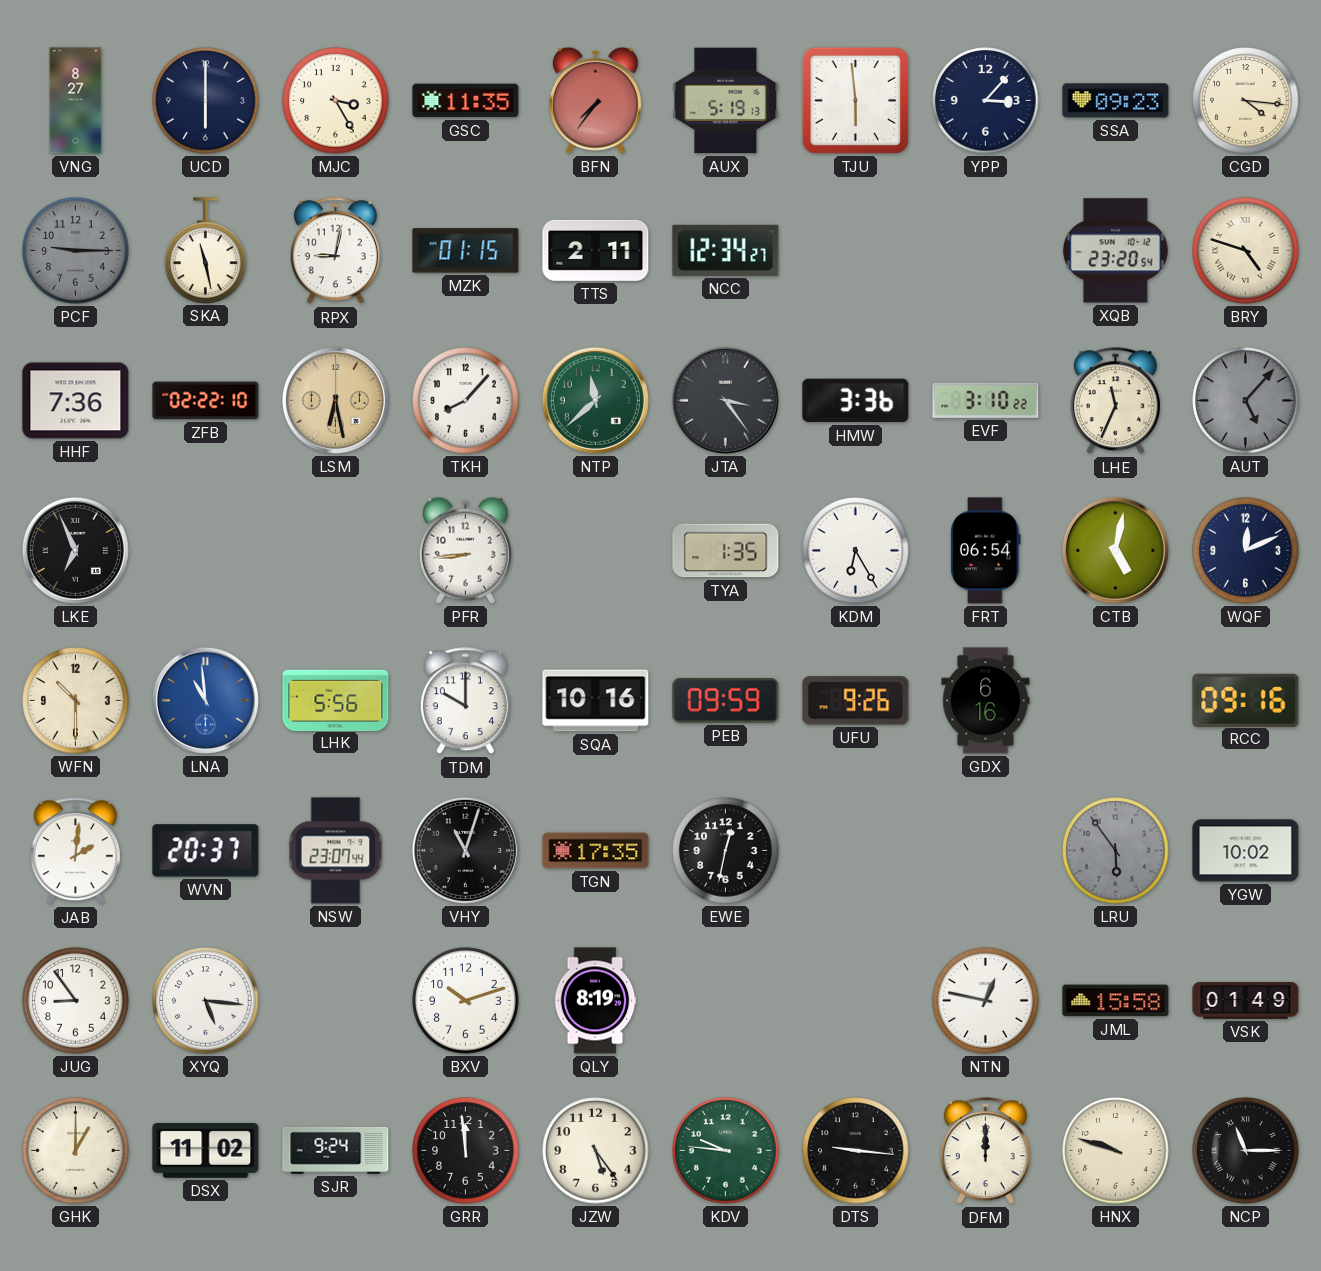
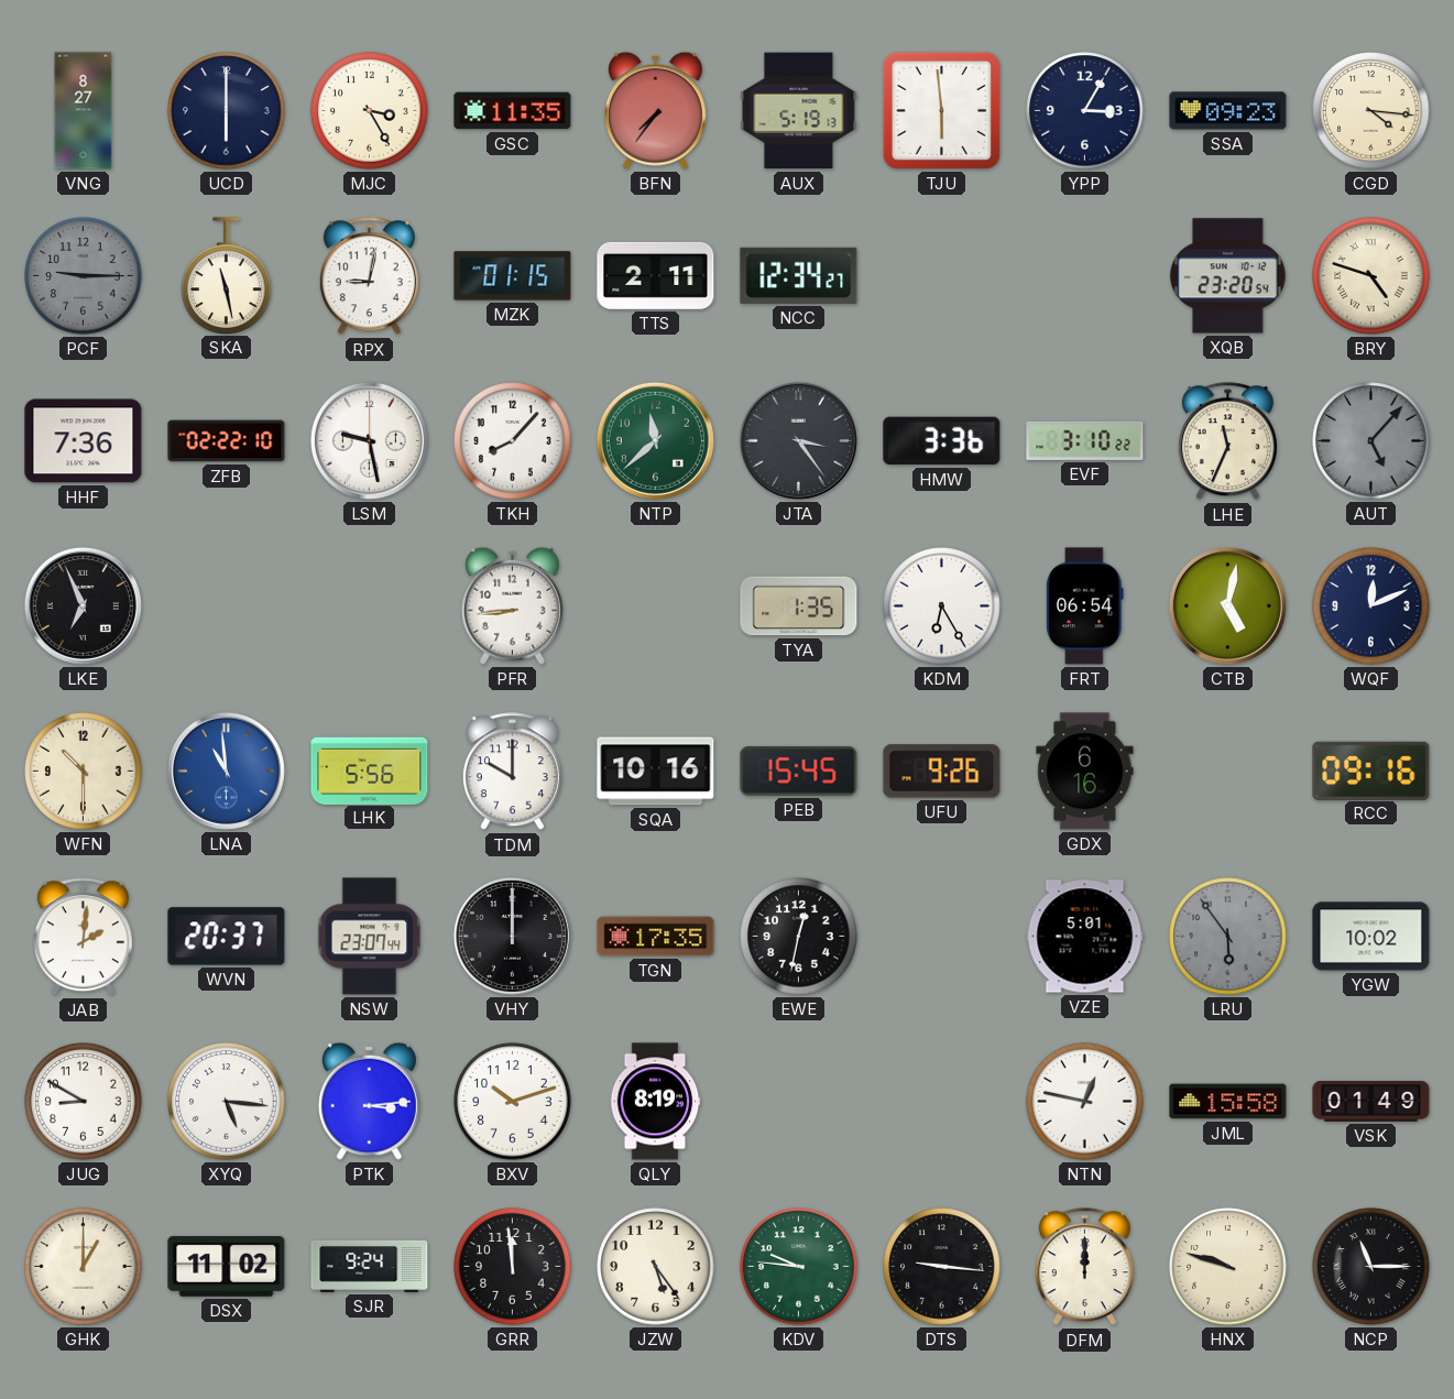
YPP: 3:07 -> 3:05
LSM: 6:28 -> 9:28
LSM dial: champagne -> white
PEB: 09:59 -> 15:45
VHY: 11:03 -> 12:00
VZE: none -> 5:01
JUG: 8:54 -> 8:50
PTK: none -> 3:14
